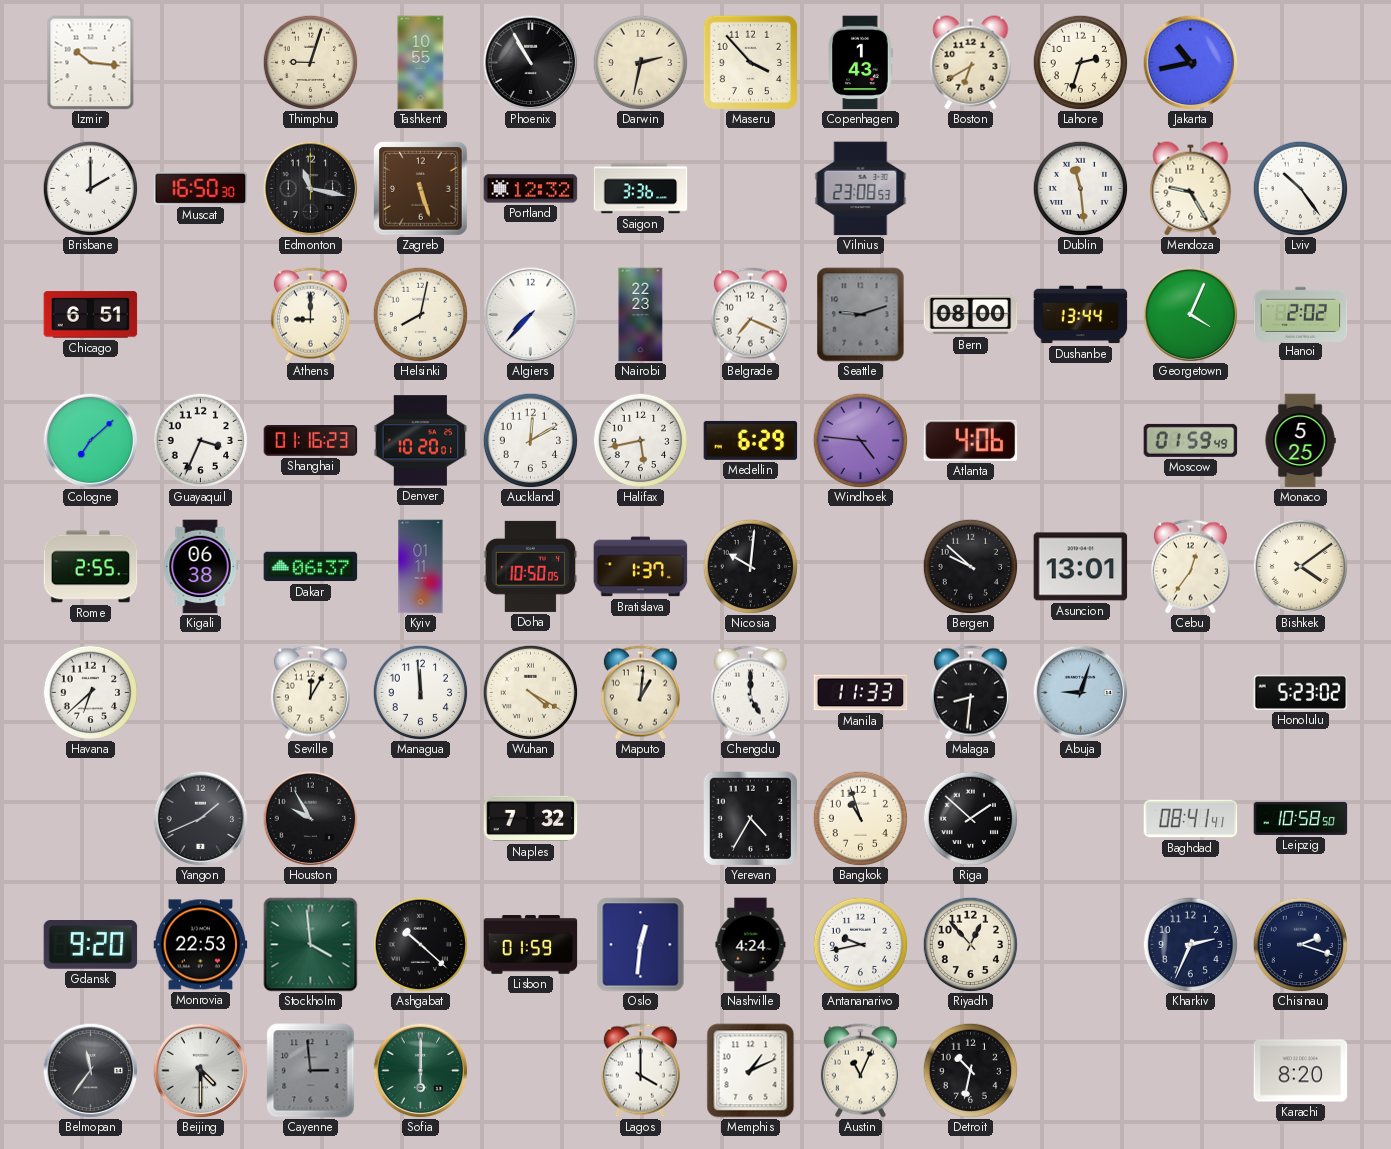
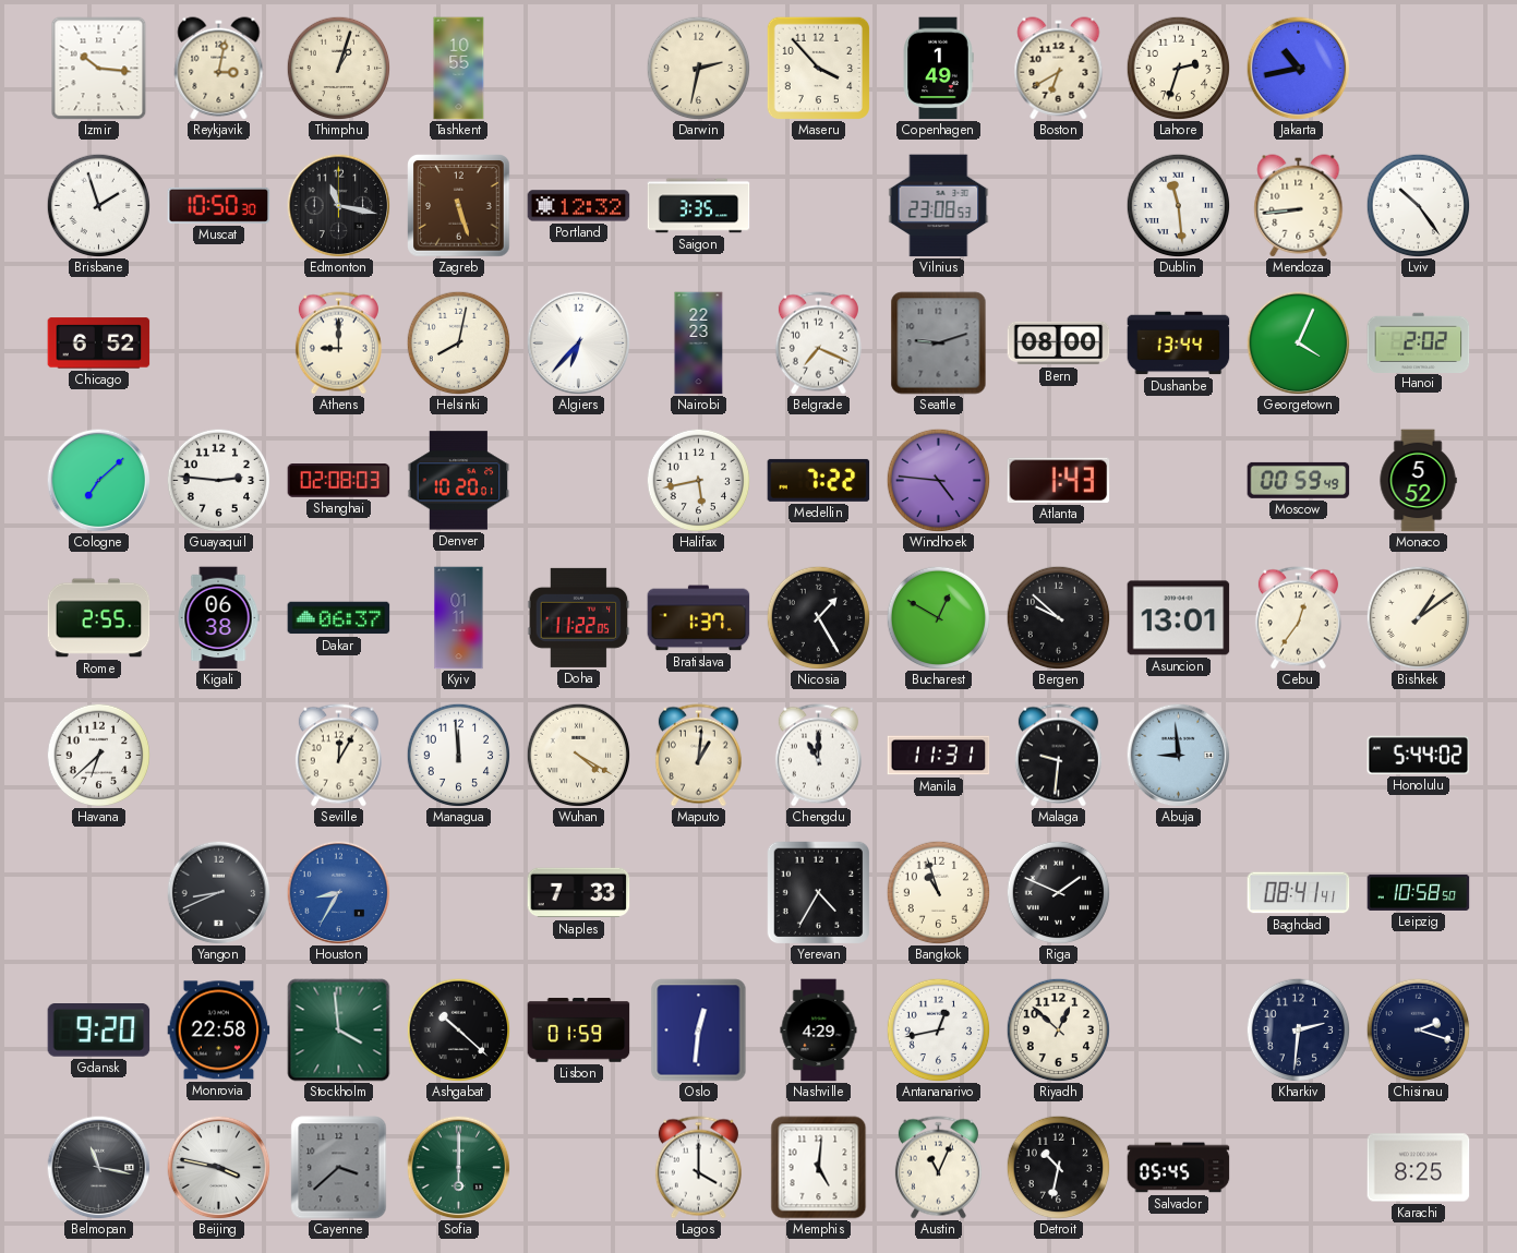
Reykjavik: none -> 3:02
Thimphu: 9:03 -> 1:03
Phoenix: 10:55 -> none
Copenhagen: 1:43 -> 1:49
Brisbane: 2:00 -> 1:57
Muscat: 16:50 -> 10:50
Saigon: 3:36 -> 3:35
Mendoza: 9:25 -> 8:44
Chicago: 6:51 -> 6:52
Algiers: 7:37 -> 6:37
Guayaquil: 3:34 -> 2:46
Shanghai: 01:16 -> 02:08
Auckland: 12:10 -> none
Medellin: 6:29 -> 7:22
Atlanta: 4:06 -> 1:43
Moscow: 01:59 -> 00:59
Monaco: 5:25 -> 5:52
Doha: 10:50 -> 11:22
Nicosia: 10:01 -> 1:25
Bucharest: none -> 12:50
Bishkek: 4:09 -> 1:09
Chengdu: 5:00 -> 11:00
Manila: 11:33 -> 11:31
Malaga: 8:31 -> 9:31
Abuja: 9:03 -> 8:59
Honolulu: 5:23 -> 5:44
Yangon: 1:41 -> 8:41
Houston: 9:55 -> 8:35
Houston dial: black -> blue
Naples: 7:32 -> 7:33
Riga: 1:52 -> 1:49
Monrovia: 22:53 -> 22:58
Nashville: 4:24 -> 4:29
Antananarivo: 9:43 -> 12:43
Riyadh: 12:53 -> 12:52
Kharkiv: 2:34 -> 2:31
Belmopan: 11:36 -> 11:17
Beijing: 4:30 -> 3:47
Cayenne: 2:59 -> 3:38
Memphis: 1:11 -> 5:01
Salvador: none -> 05:45
Karachi: 8:20 -> 8:25
